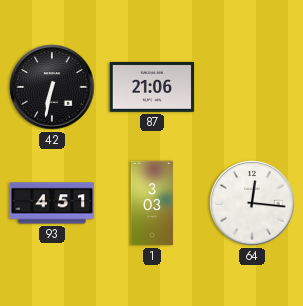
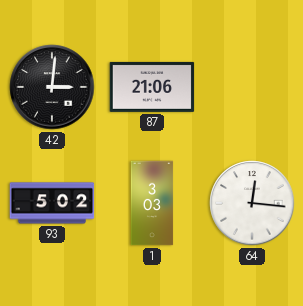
42: 6:32 -> 3:01
93: 4:51 -> 5:02
